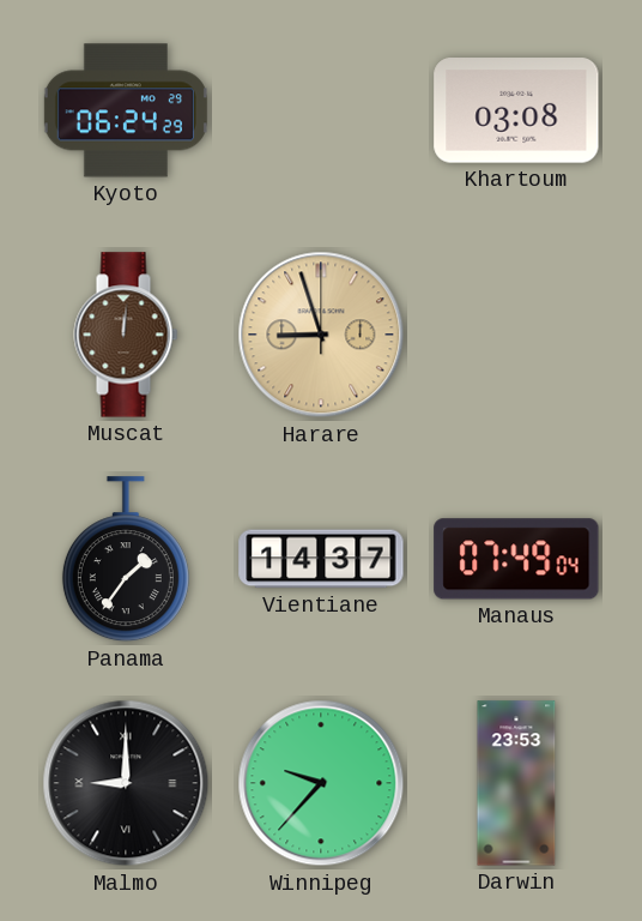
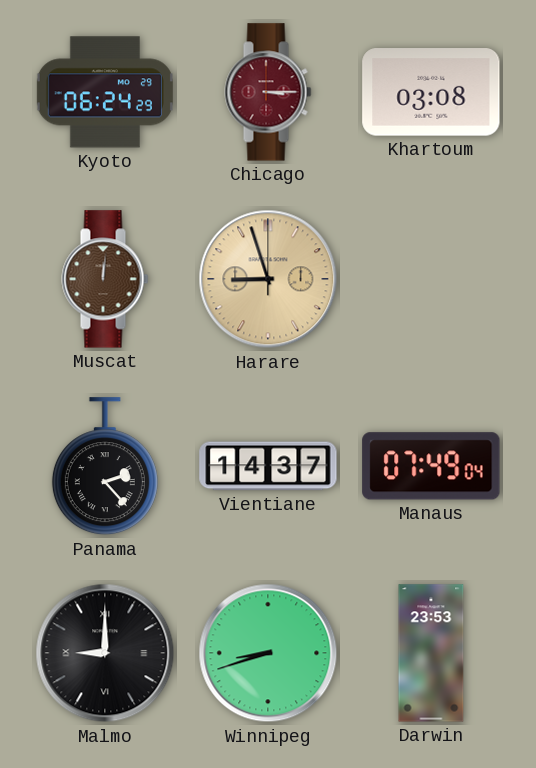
Chicago: none -> 3:15
Panama: 1:36 -> 2:23
Winnipeg: 9:37 -> 8:42
